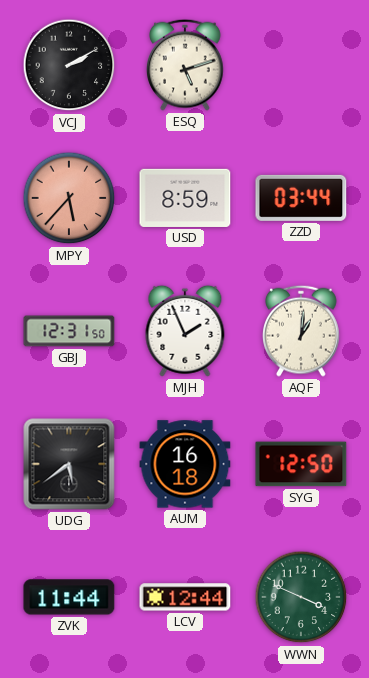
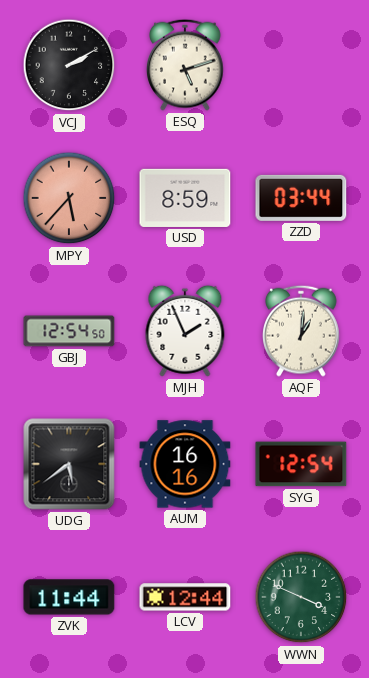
GBJ: 12:31 -> 12:54
AUM: 16:18 -> 16:16
SYG: 12:50 -> 12:54
